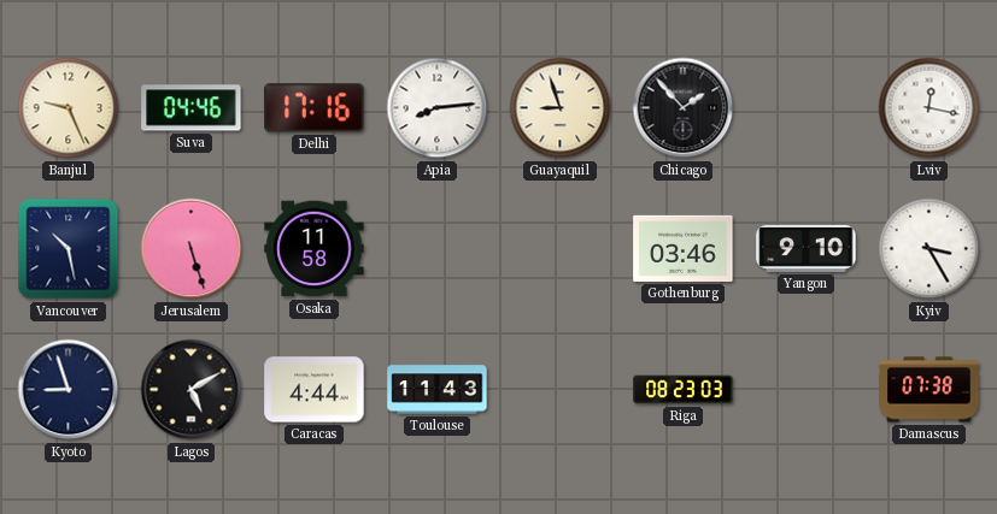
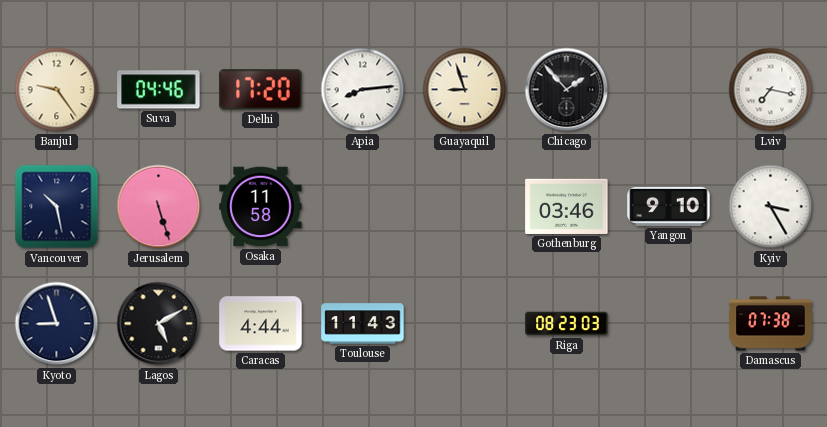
Banjul: 9:26 -> 9:24
Delhi: 17:16 -> 17:20
Lviv: 12:17 -> 7:17
